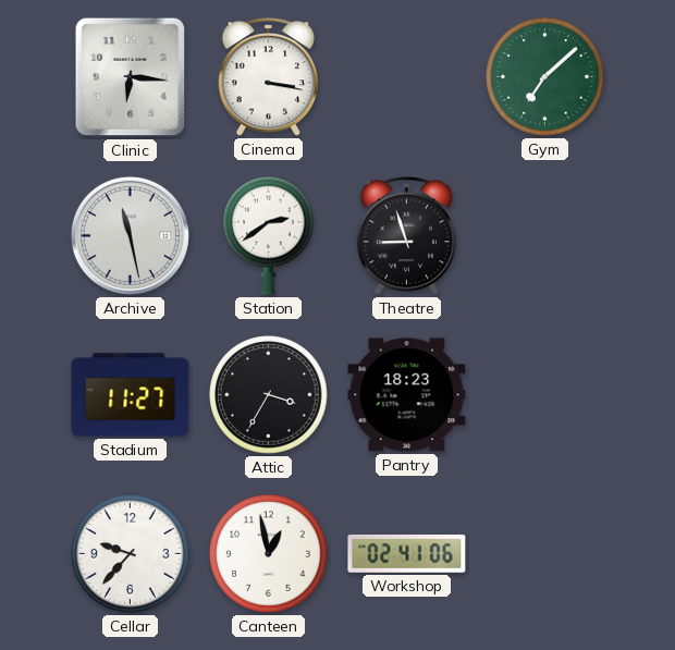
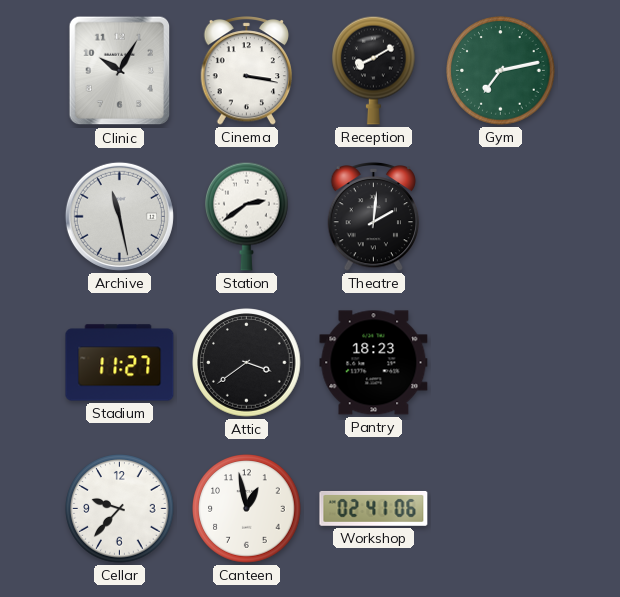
Clinic: 6:16 -> 10:05
Reception: none -> 8:10
Gym: 7:08 -> 7:13
Theatre: 8:57 -> 2:01
Attic: 3:35 -> 3:39
